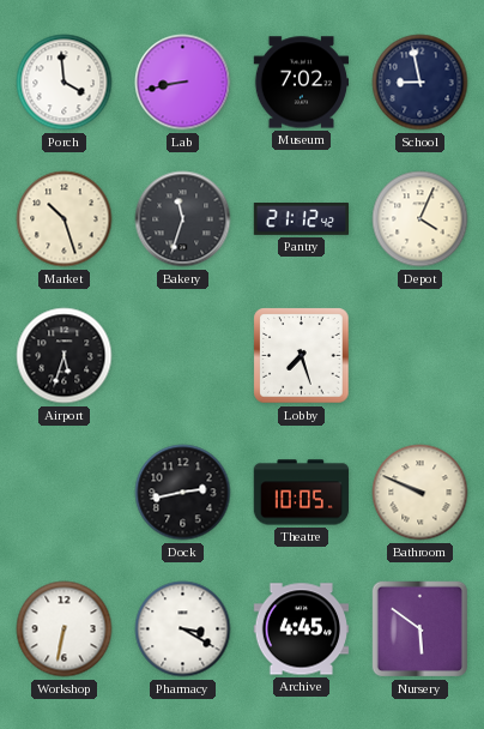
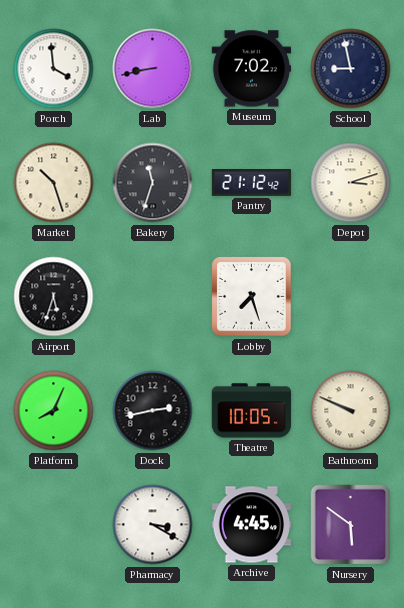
Depot: 4:04 -> 3:12
Platform: none -> 8:04
Workshop: 6:32 -> none
